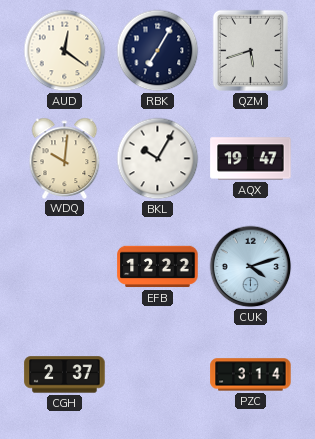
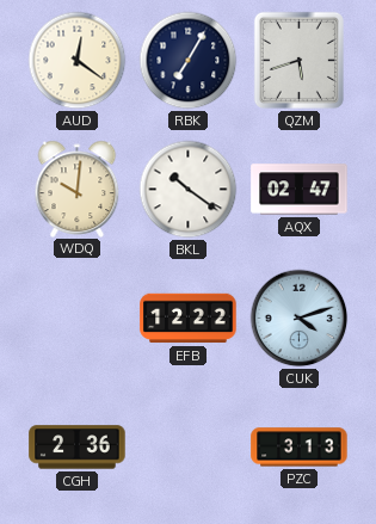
BKL: 10:05 -> 10:21
AQX: 19:47 -> 02:47
CGH: 2:37 -> 2:36
PZC: 3:14 -> 3:13
